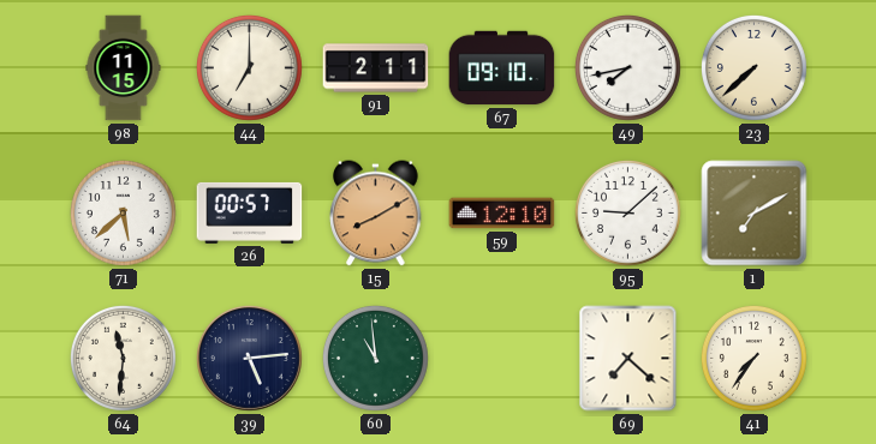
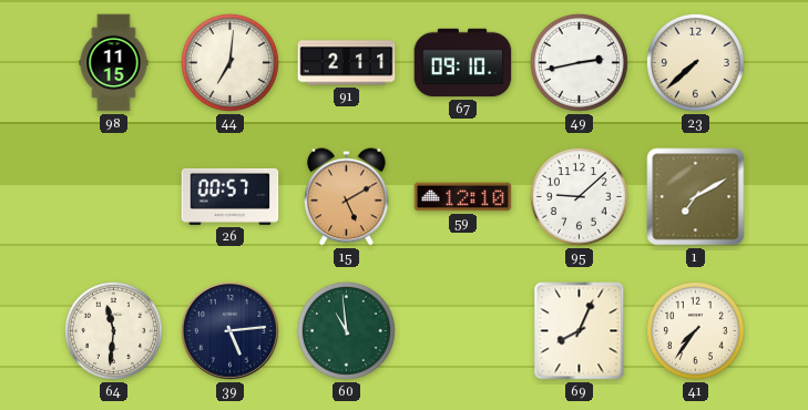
44: 7:00 -> 7:01
49: 7:43 -> 2:43
71: 5:38 -> none
15: 8:10 -> 5:10
69: 7:22 -> 8:04
